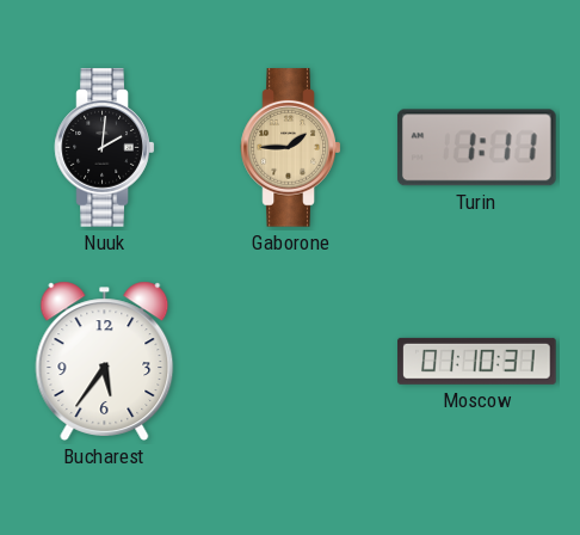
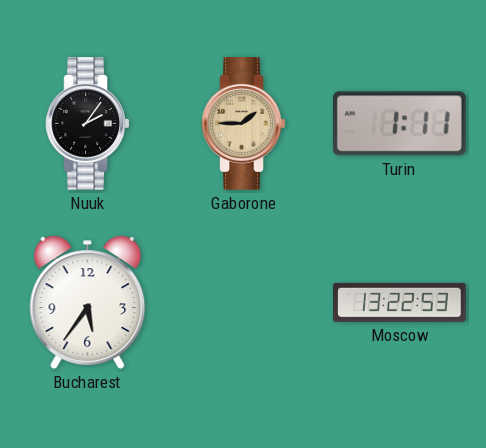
Nuuk: 2:01 -> 2:06
Moscow: 01:10 -> 13:22
